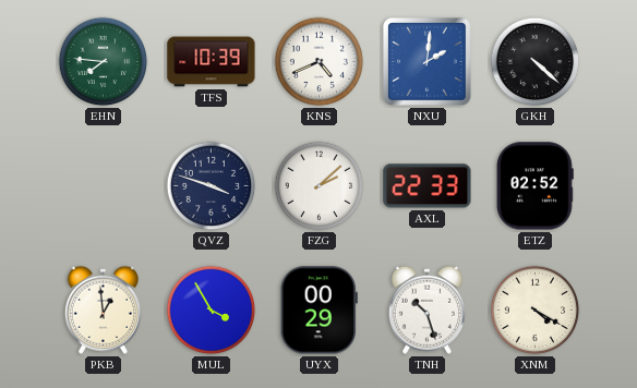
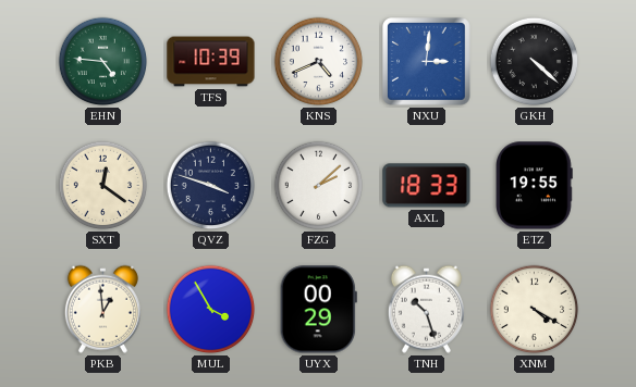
EHN: 7:46 -> 4:46
NXU: 2:01 -> 3:01
SXT: none -> 12:21
AXL: 22:33 -> 18:33
ETZ: 02:52 -> 19:55
